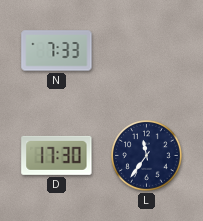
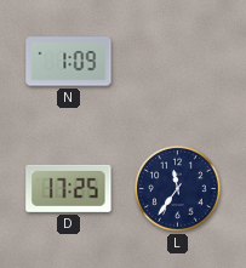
N: 7:33 -> 1:09
D: 17:30 -> 17:25
